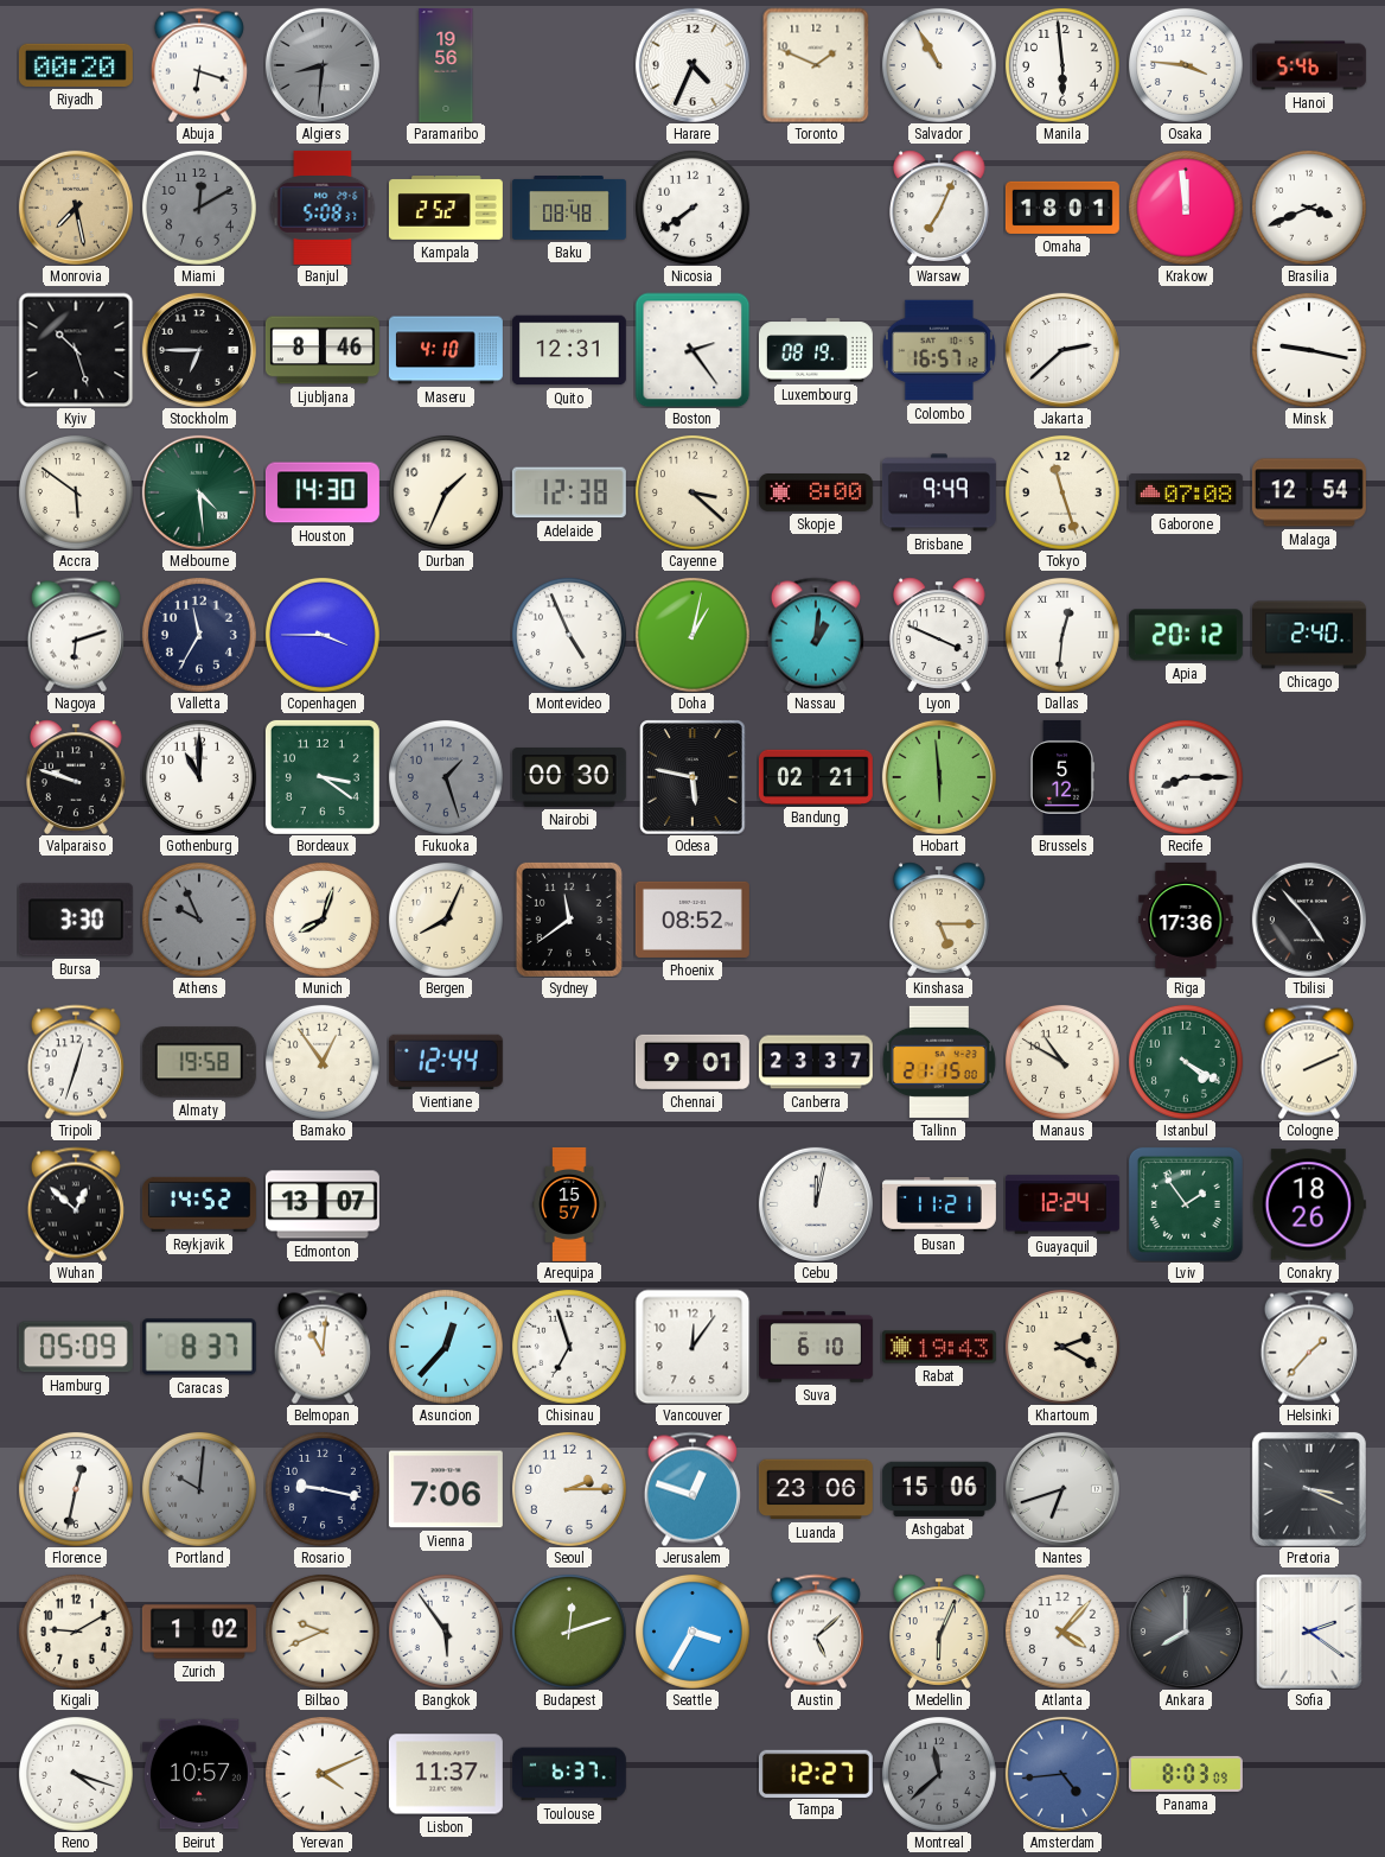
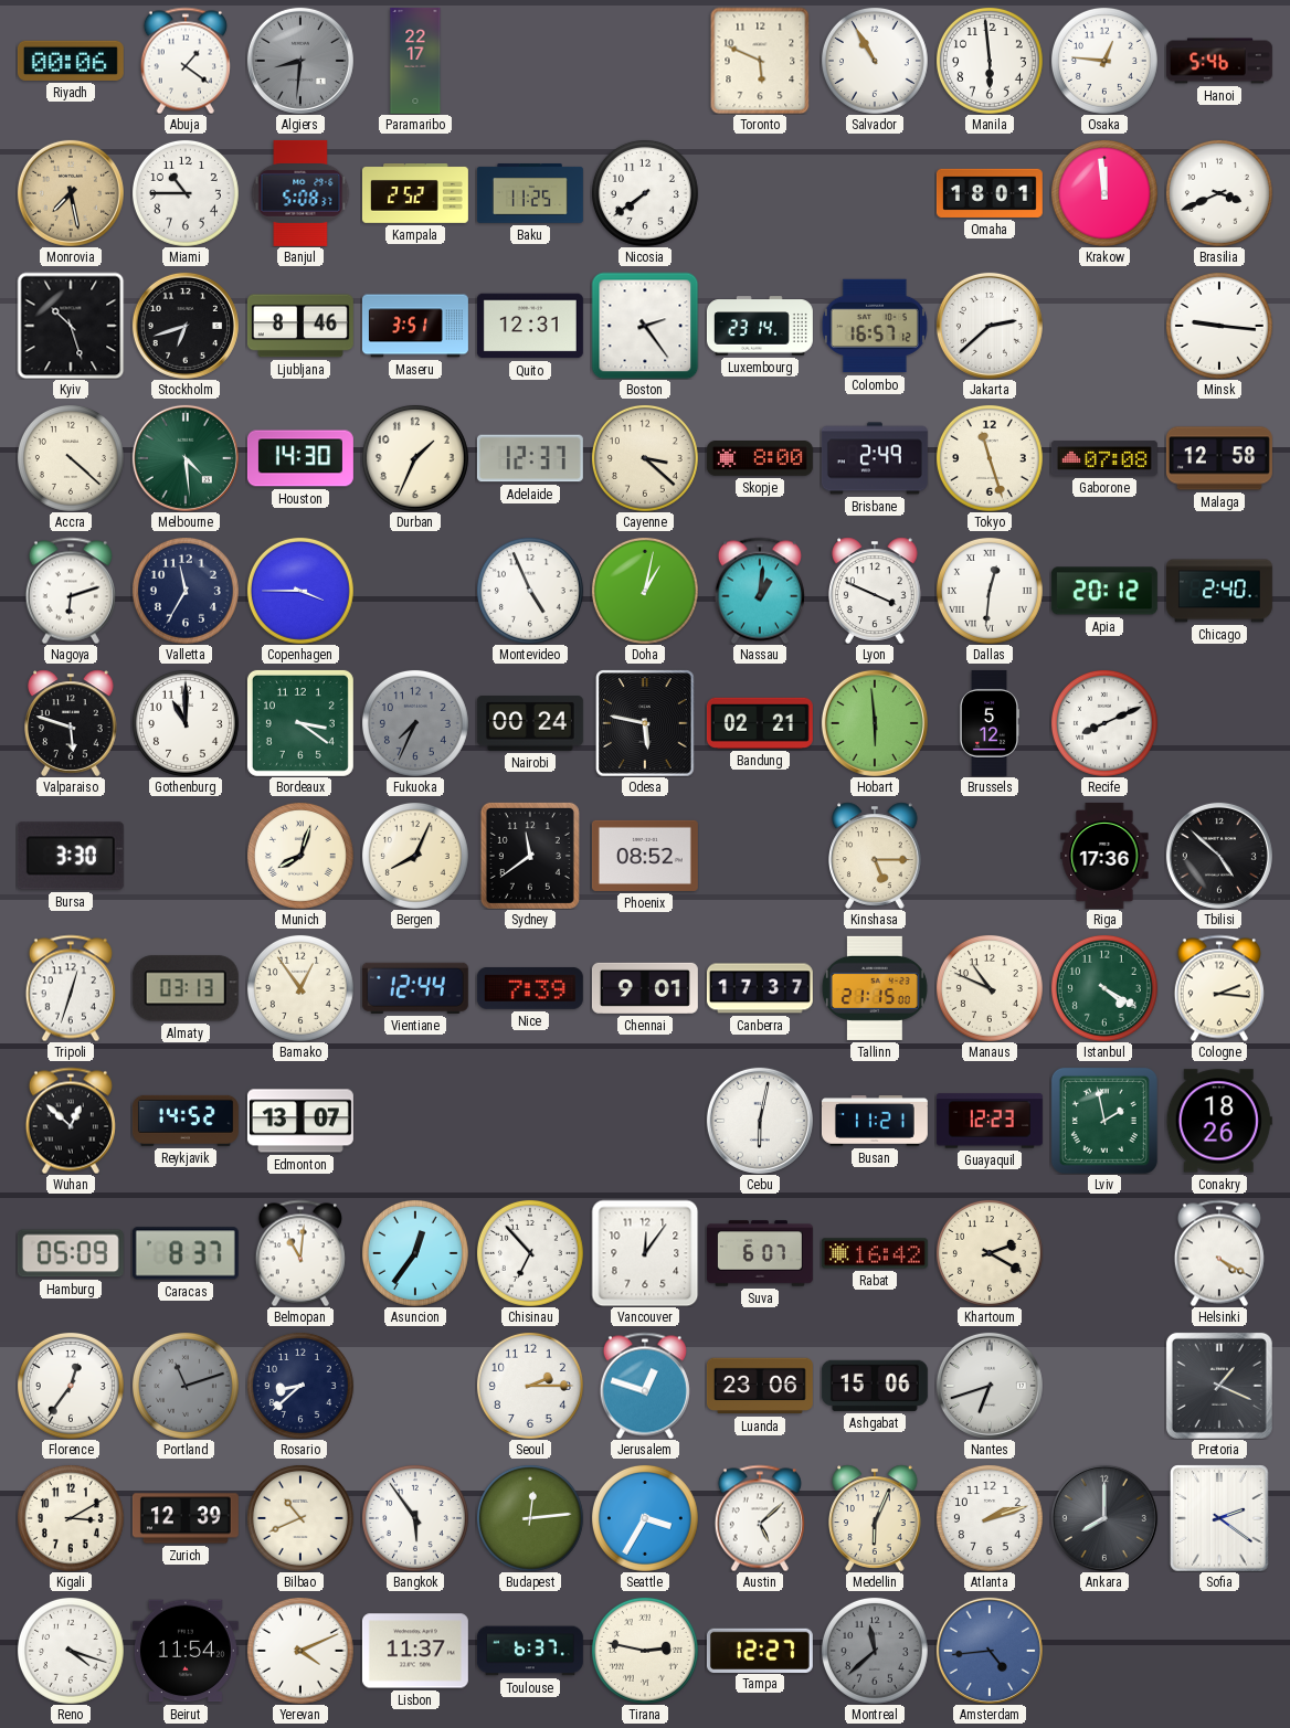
Riyadh: 00:20 -> 00:06
Abuja: 6:18 -> 1:21
Paramaribo: 19:56 -> 22:17
Harare: 4:34 -> none
Toronto: 1:49 -> 5:49
Osaka: 3:46 -> 12:46
Miami: 12:10 -> 10:45
Miami dial: grey -> white
Baku: 08:48 -> 11:25
Warsaw: 7:04 -> none
Stockholm: 6:45 -> 6:42
Maseru: 4:10 -> 3:51
Luxembourg: 08:19 -> 23:14
Minsk: 9:17 -> 9:16
Accra: 5:51 -> 4:22
Adelaide: 12:38 -> 12:37
Brisbane: 9:49 -> 2:49
Malaga: 12:54 -> 12:58
Valparaiso: 9:48 -> 5:48
Fukuoka: 1:27 -> 7:34
Nairobi: 00:30 -> 00:24
Recife: 8:15 -> 8:11
Athens: 9:56 -> none
Tbilisi: 4:53 -> 4:52
Almaty: 19:58 -> 03:13
Nice: none -> 7:39
Canberra: 23:37 -> 17:37
Manaus: 10:50 -> 10:49
Cologne: 2:11 -> 2:16
Arequipa: 15:57 -> none
Cebu: 12:02 -> 6:02
Guayaquil: 12:24 -> 12:23
Lviv: 1:54 -> 1:58
Asuncion: 12:37 -> 12:36
Chisinau: 6:57 -> 6:53
Suva: 6:10 -> 6:07
Rabat: 19:43 -> 16:42
Helsinki: 1:37 -> 4:20
Florence: 12:32 -> 12:36
Portland: 10:01 -> 11:12
Rosario: 9:17 -> 8:38
Vienna: 7:06 -> none
Pretoria: 3:19 -> 1:19
Kigali: 9:10 -> 3:10
Zurich: 1:02 -> 12:39
Bilbao: 9:41 -> 10:41
Budapest: 12:12 -> 12:14
Atlanta: 4:07 -> 2:12
Beirut: 10:57 -> 11:54
Tirana: none -> 2:47
Panama: 8:03 -> none
